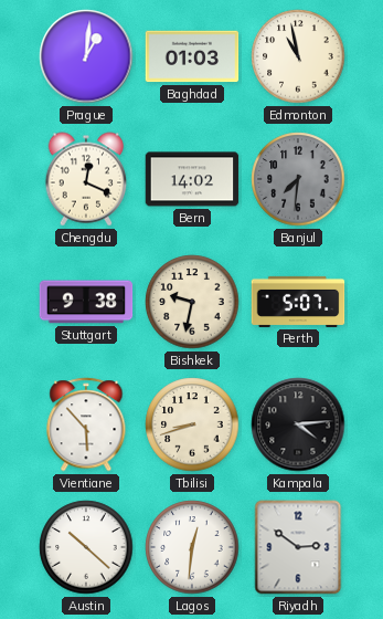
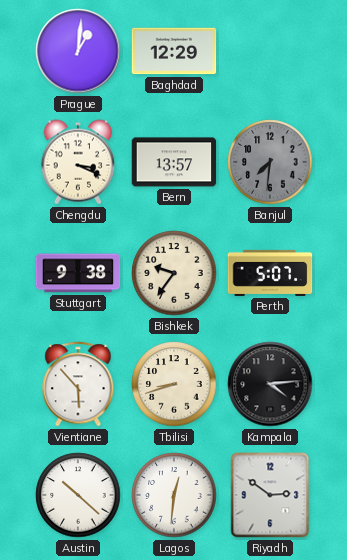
Baghdad: 01:03 -> 12:29
Edmonton: 10:58 -> none
Chengdu: 12:19 -> 3:19
Bern: 14:02 -> 13:57
Bishkek: 9:32 -> 9:36
